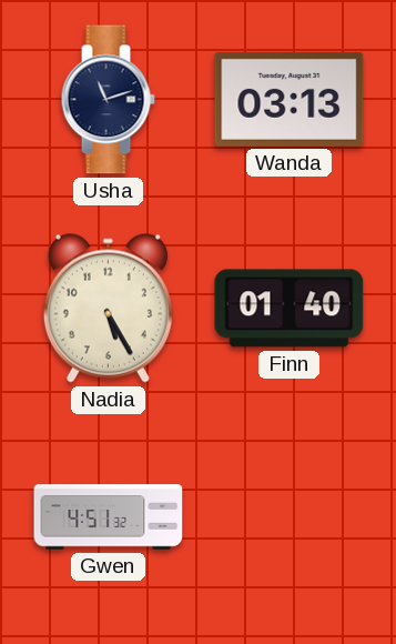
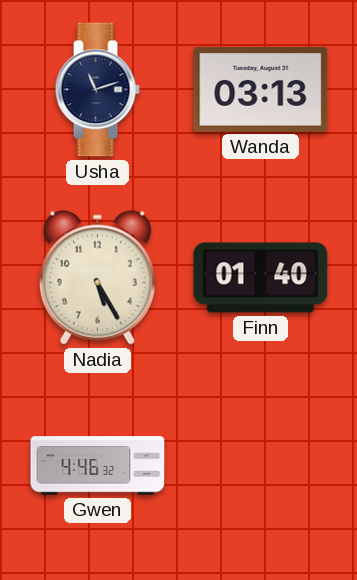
Gwen: 4:51 -> 4:46
